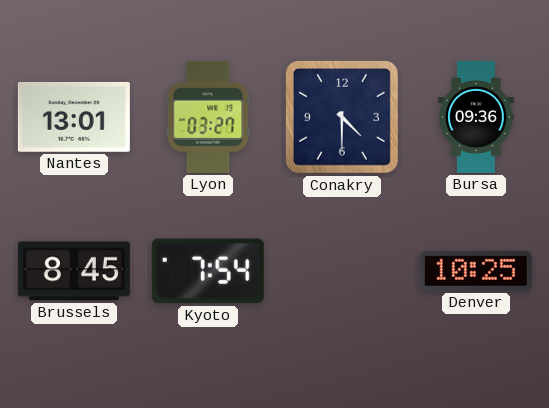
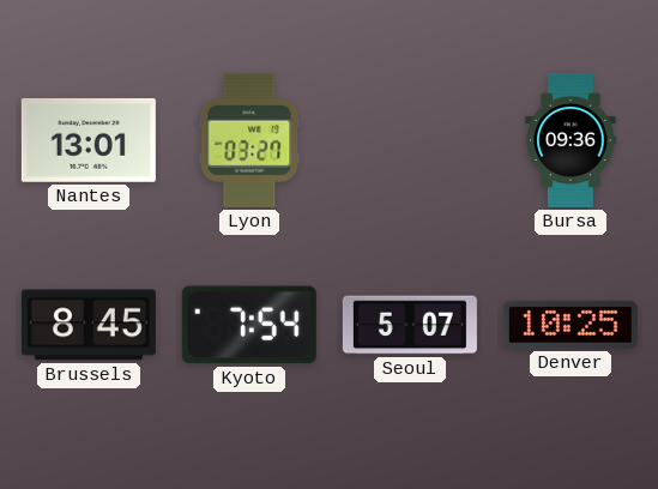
Conakry: 4:30 -> none
Seoul: none -> 5:07
